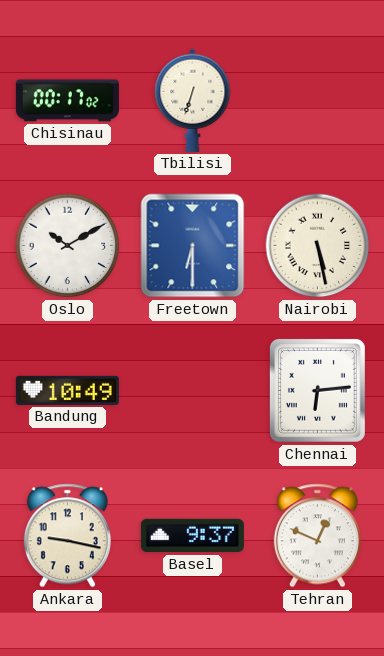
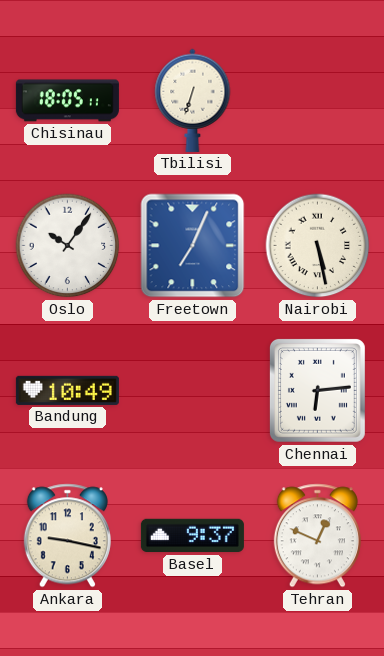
Chisinau: 00:17 -> 18:05
Oslo: 10:10 -> 10:06
Freetown: 6:30 -> 7:04
